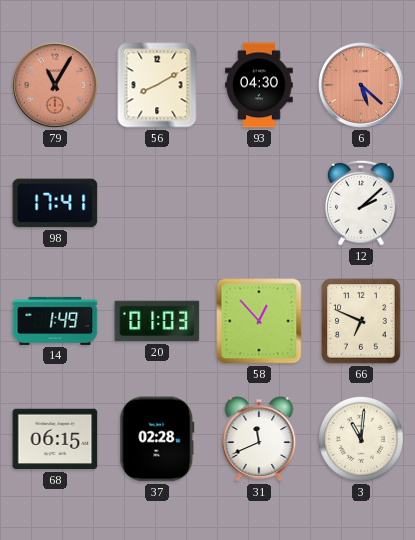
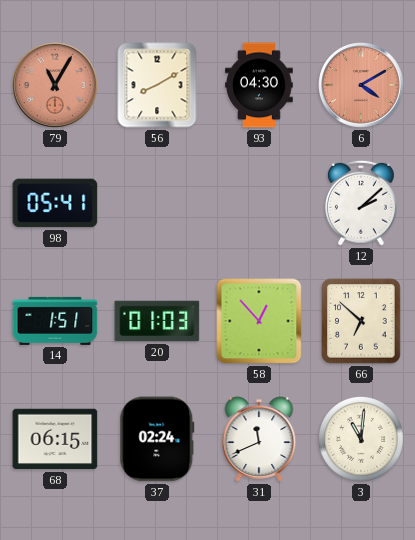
6: 5:22 -> 4:10
98: 17:41 -> 05:41
14: 1:49 -> 1:51
66: 6:49 -> 6:52
37: 02:28 -> 02:24
